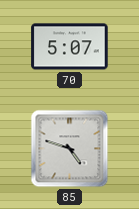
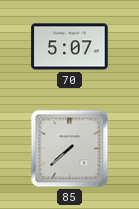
85: 4:48 -> 7:38
